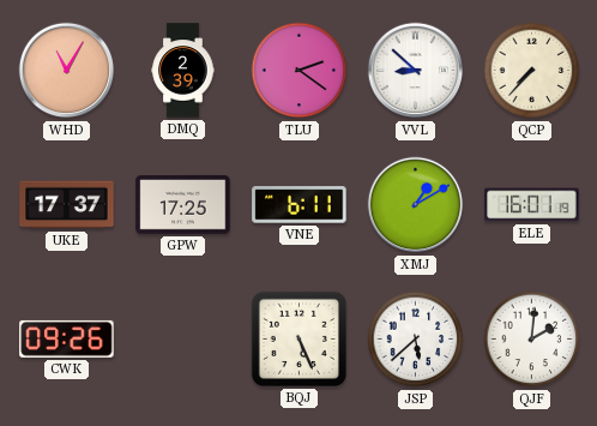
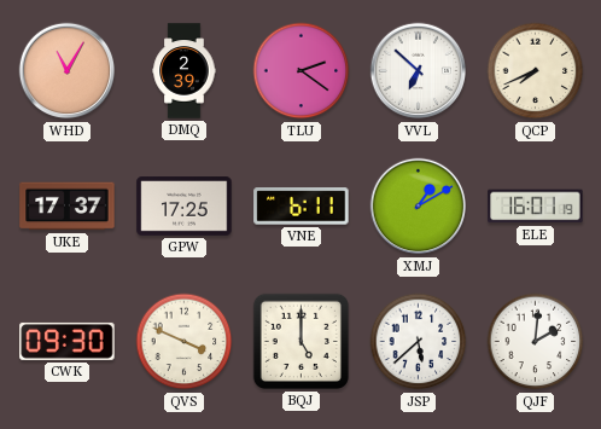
VVL: 8:52 -> 6:52
QCP: 7:37 -> 7:41
CWK: 09:26 -> 09:30
QVS: none -> 3:49
BQJ: 5:26 -> 5:00
